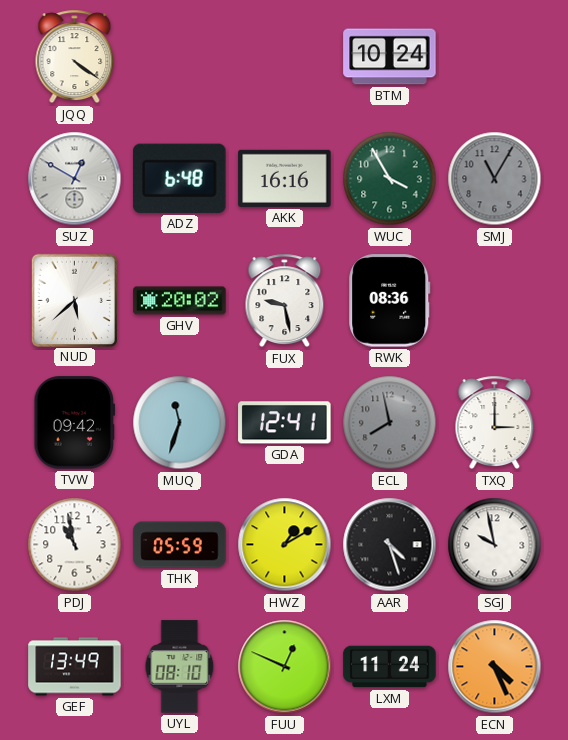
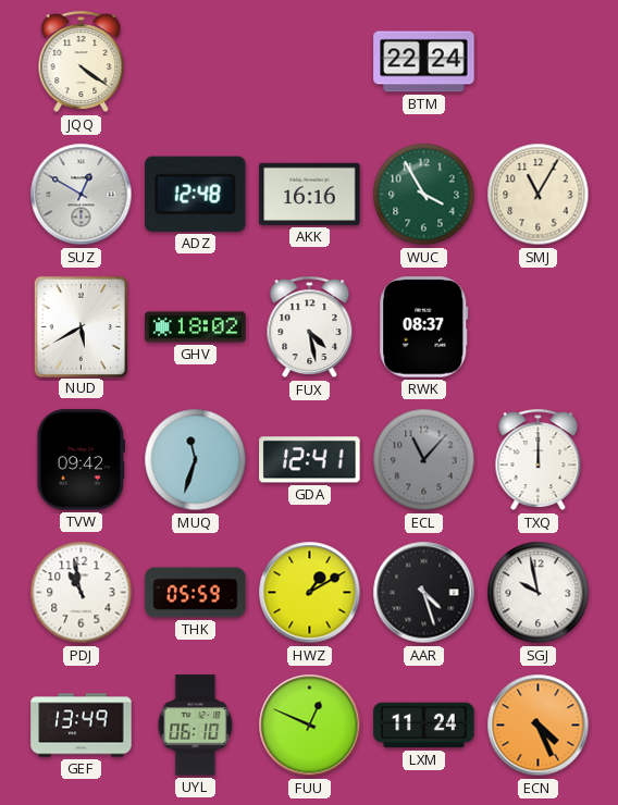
BTM: 10:24 -> 22:24
ADZ: 6:48 -> 12:48
SMJ dial: grey -> cream
NUD: 5:38 -> 5:40
GHV: 20:02 -> 18:02
FUX: 9:28 -> 4:28
RWK: 08:36 -> 08:37
ECL: 7:58 -> 11:07
TXQ: 3:00 -> 12:00
UYL: 08:10 -> 06:10
